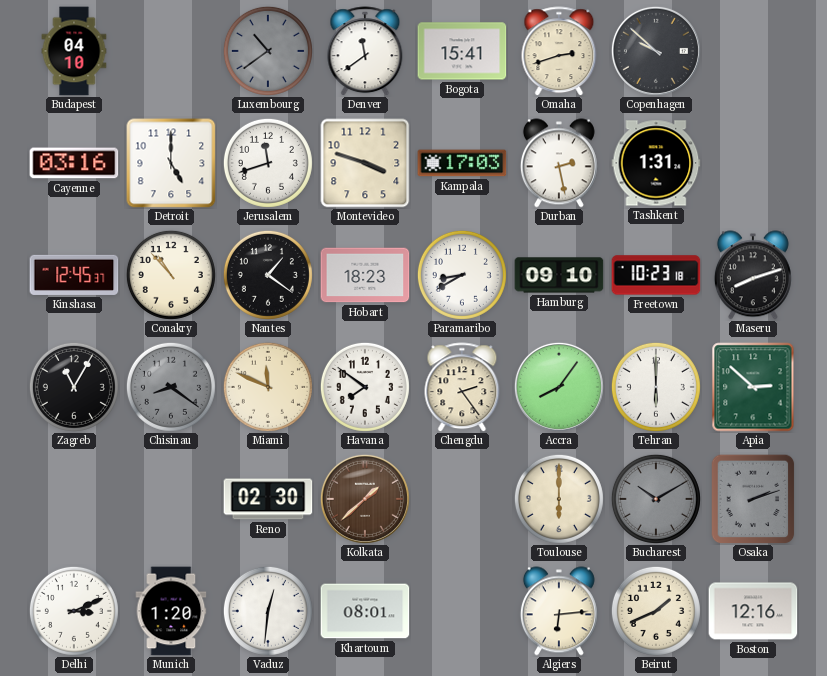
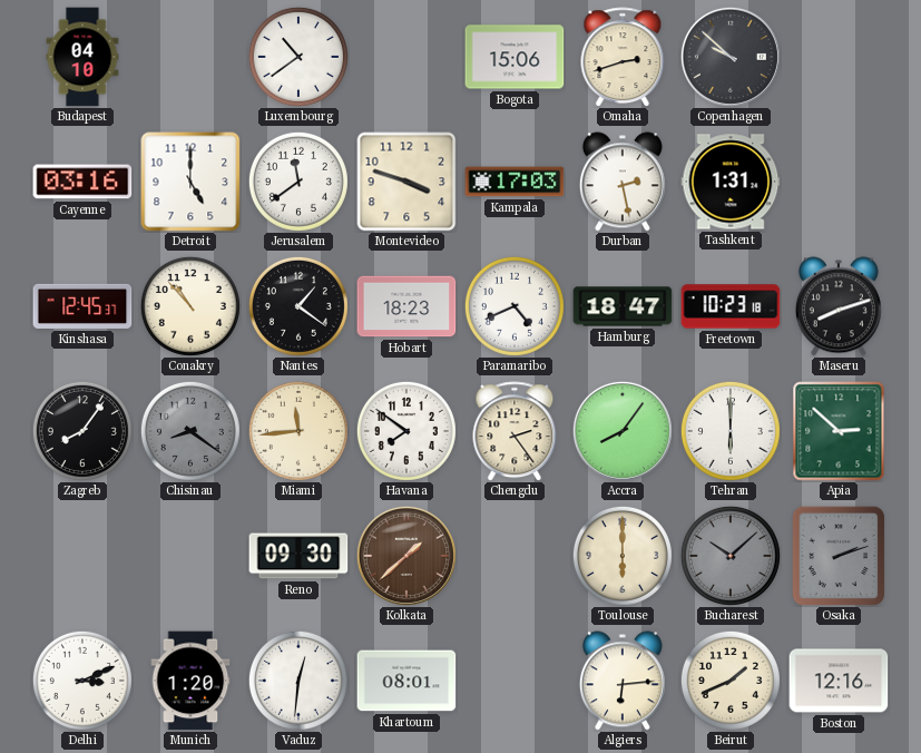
Luxembourg dial: grey -> white
Denver: 11:39 -> none
Bogota: 15:41 -> 15:06
Jerusalem: 11:42 -> 11:39
Paramaribo: 8:40 -> 4:41
Hamburg: 09:10 -> 18:47
Zagreb: 11:05 -> 8:06
Miami: 11:49 -> 11:44
Reno: 02:30 -> 09:30
Bucharest: 10:10 -> 10:08
